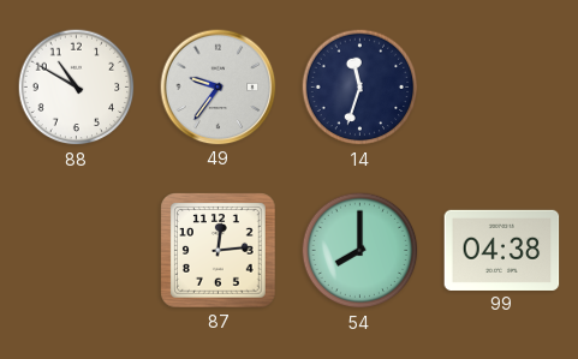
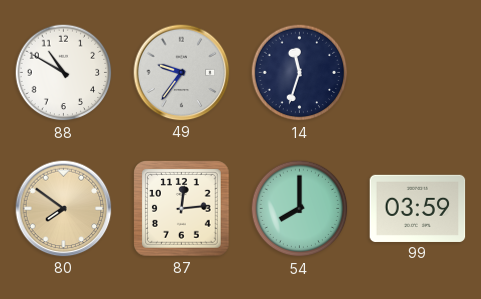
80: none -> 7:51
99: 04:38 -> 03:59
